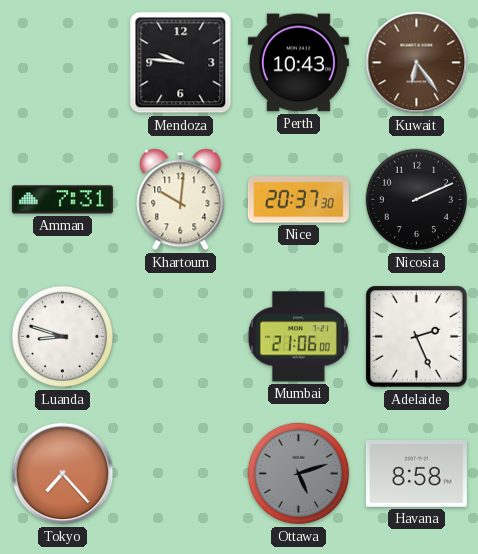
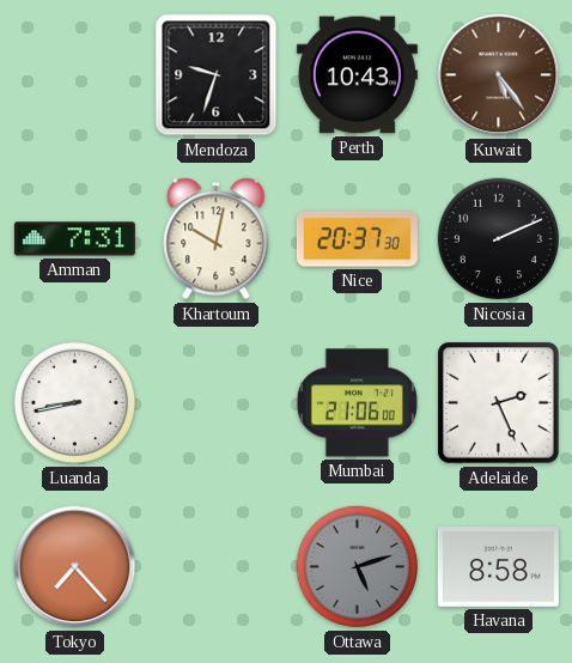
Mendoza: 9:46 -> 9:33
Kuwait: 6:24 -> 5:24
Khartoum: 10:01 -> 10:02
Luanda: 8:48 -> 8:43
